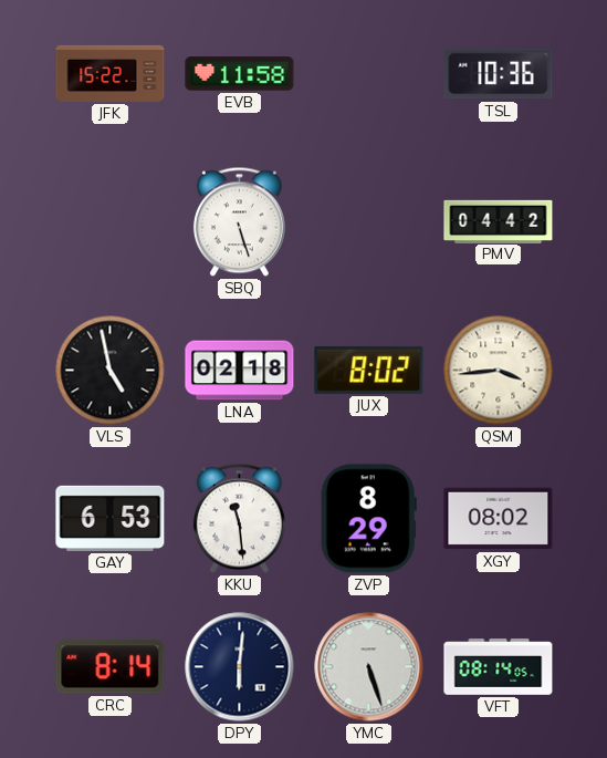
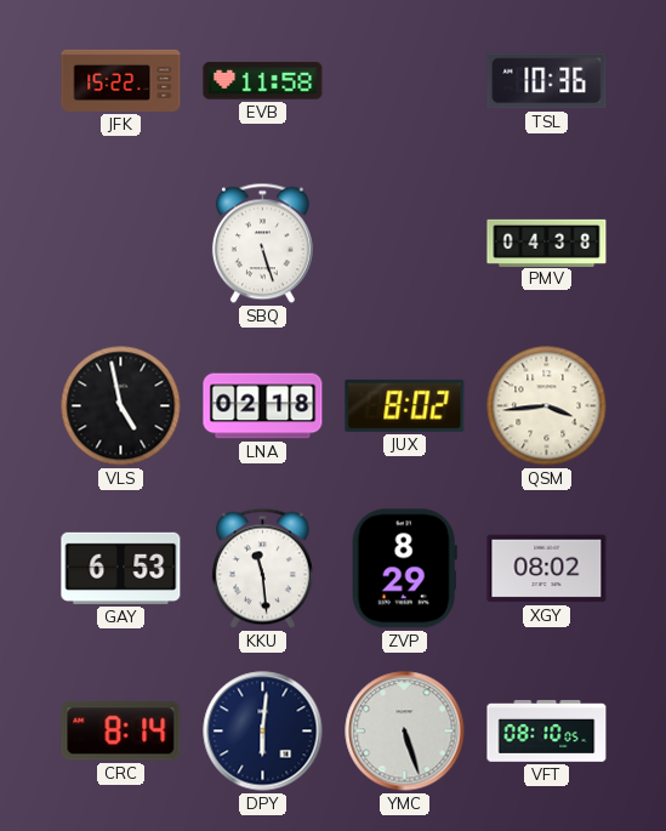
PMV: 04:42 -> 04:38
VFT: 08:14 -> 08:10
